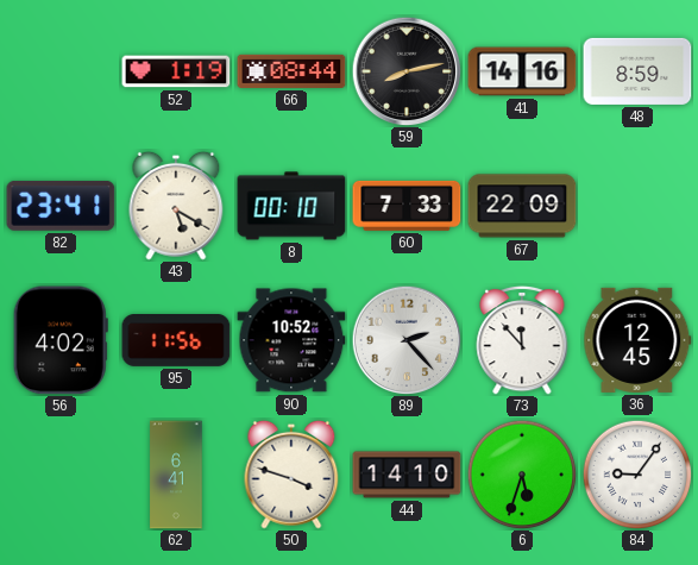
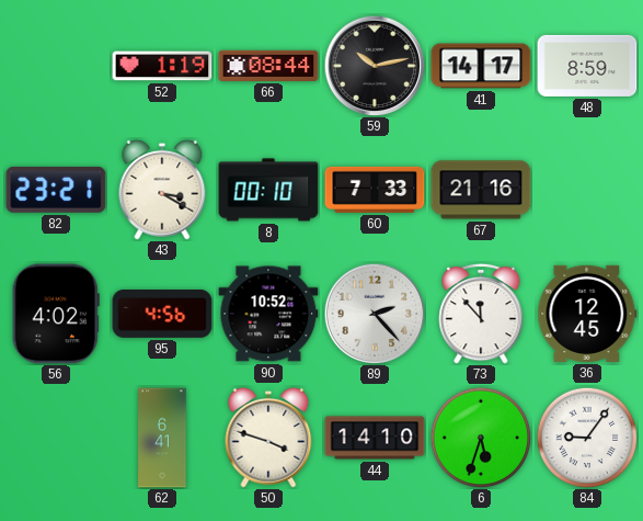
59: 8:13 -> 10:13
41: 14:16 -> 14:17
82: 23:41 -> 23:21
43: 5:20 -> 3:20
67: 22:09 -> 21:16
95: 11:56 -> 4:56
